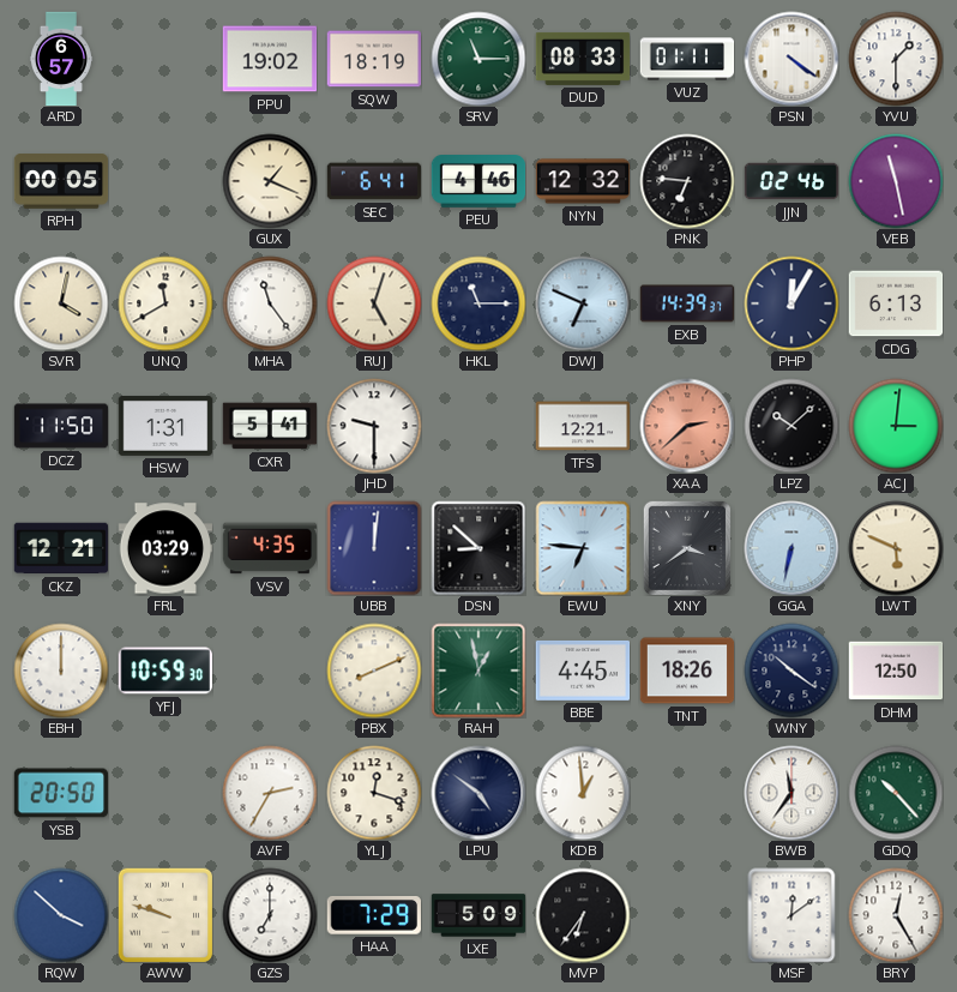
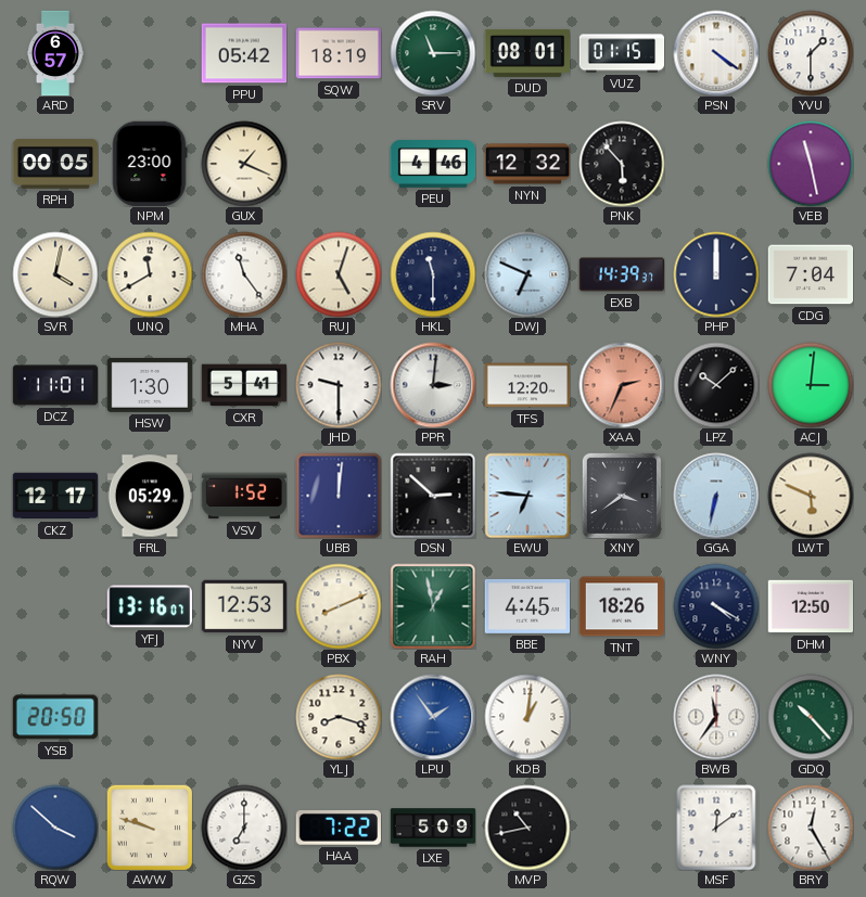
PPU: 19:02 -> 05:42
DUD: 08:33 -> 08:01
VUZ: 01:11 -> 01:15
NPM: none -> 23:00
SEC: 6:41 -> none
PNK: 6:46 -> 5:53
JJN: 02:46 -> none
HKL: 11:15 -> 11:30
PHP: 12:05 -> 12:00
CDG: 6:13 -> 7:04
DCZ: 11:50 -> 11:01
HSW: 1:31 -> 1:30
PPR: none -> 3:01
TFS: 12:21 -> 12:20
XAA: 2:38 -> 2:34
CKZ: 12:21 -> 12:17
FRL: 03:29 -> 05:29
VSV: 4:35 -> 1:52
DSN: 8:52 -> 2:52
EBH: 12:00 -> none
YFJ: 10:59 -> 13:16
NYV: none -> 12:53
WNY: 10:21 -> 4:20
AVF: 2:35 -> none
YLJ: 12:18 -> 8:18
LPU: 4:51 -> 1:54
LPU dial: navy -> blue
KDB: 12:59 -> 1:01
HAA: 7:29 -> 7:22
MVP: 6:36 -> 10:43
